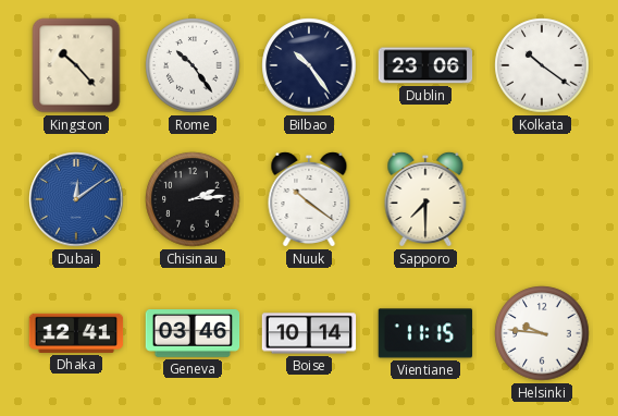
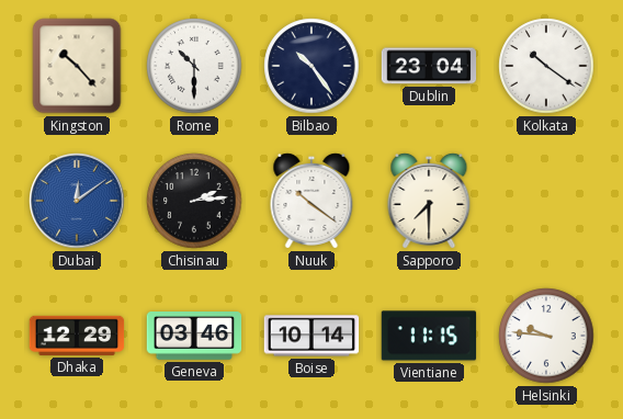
Rome: 10:24 -> 10:30
Dublin: 23:06 -> 23:04
Dhaka: 12:41 -> 12:29
